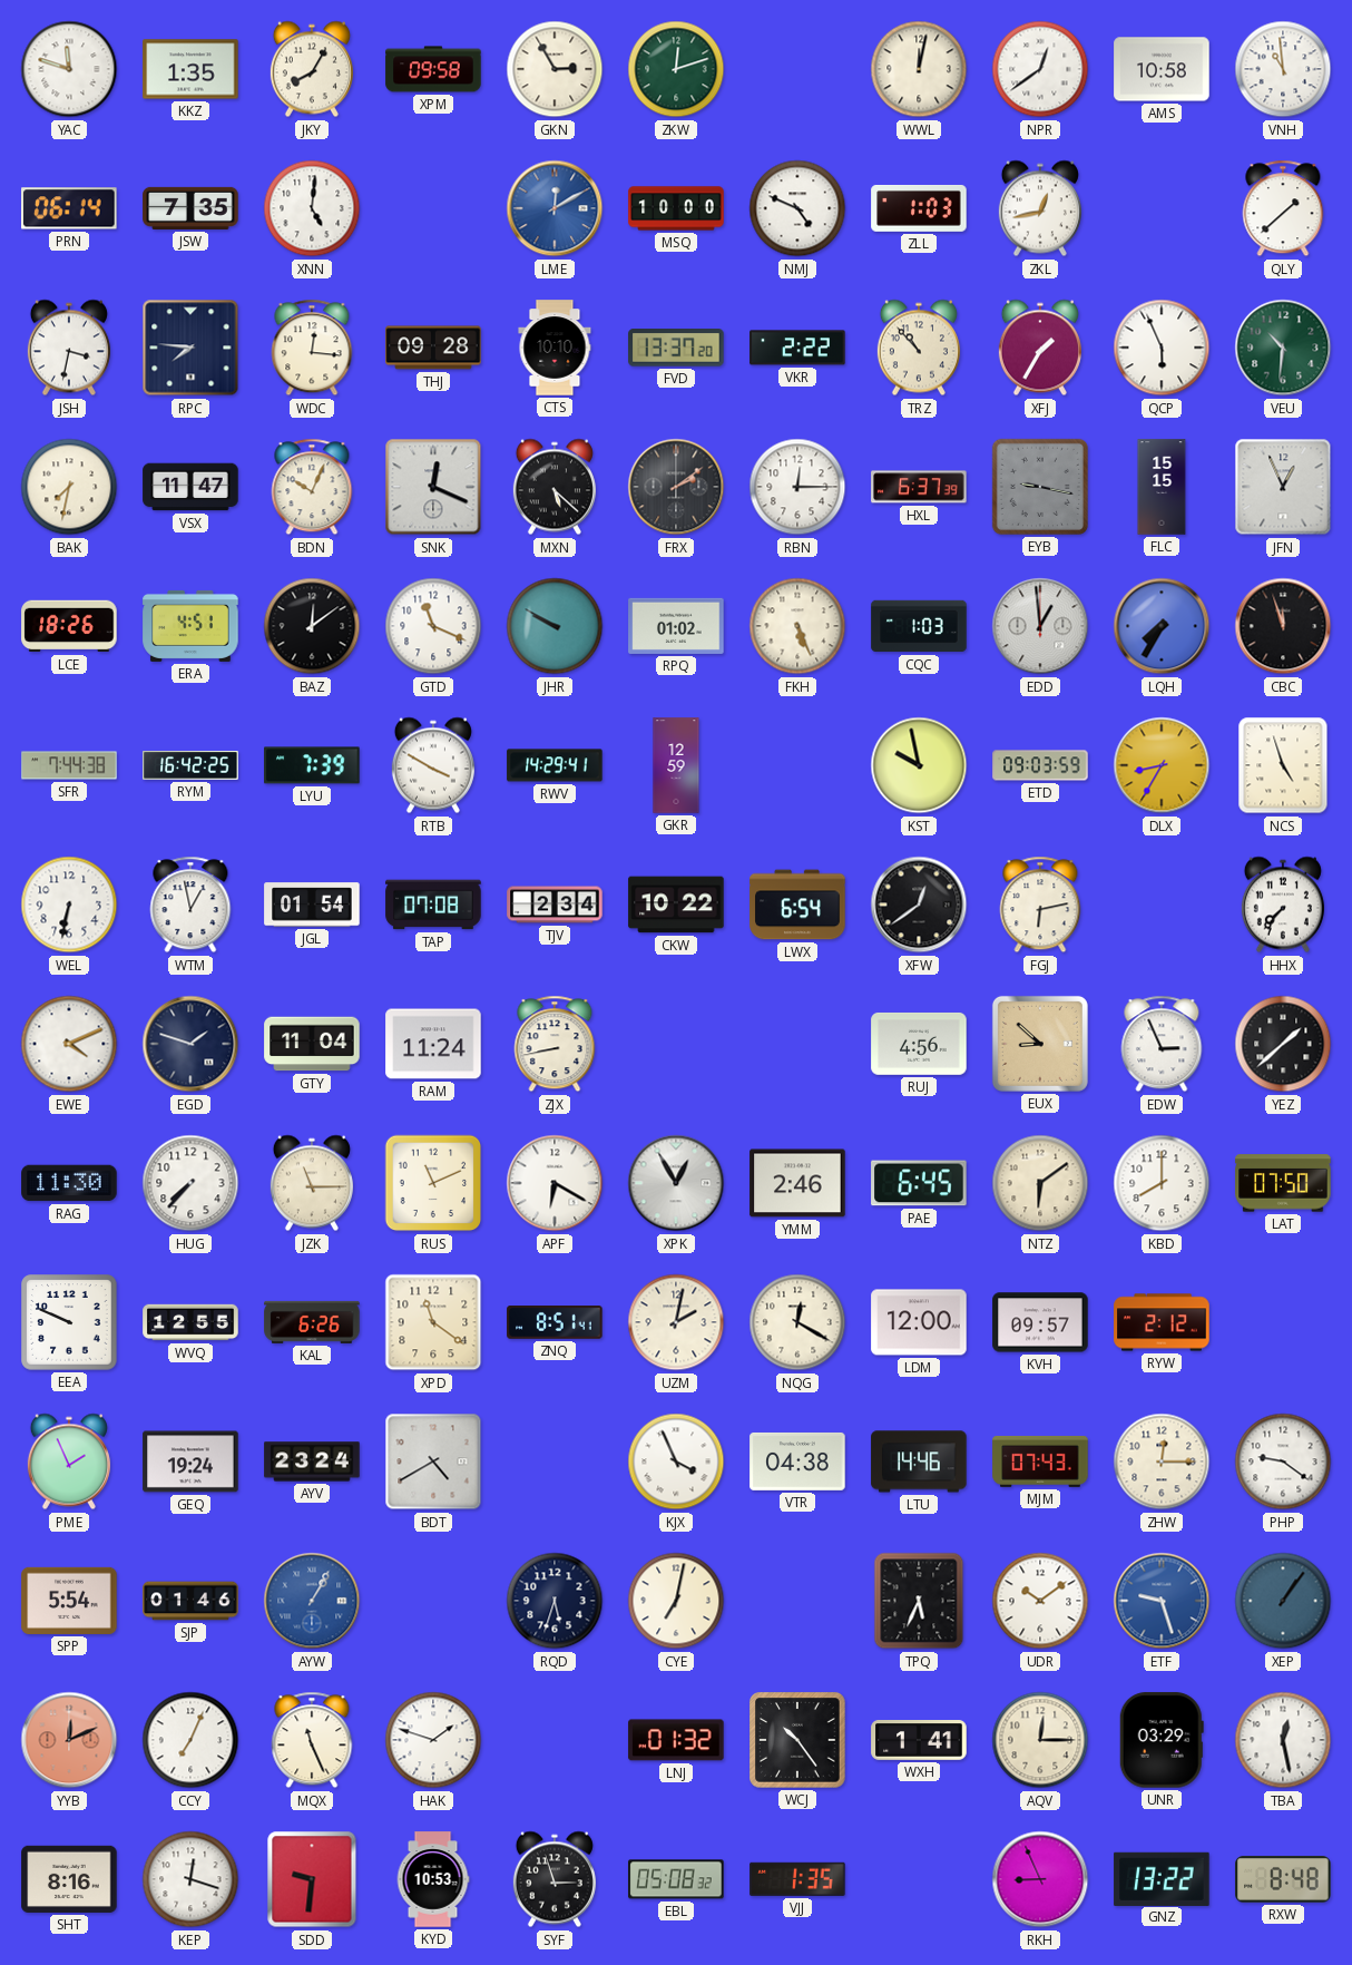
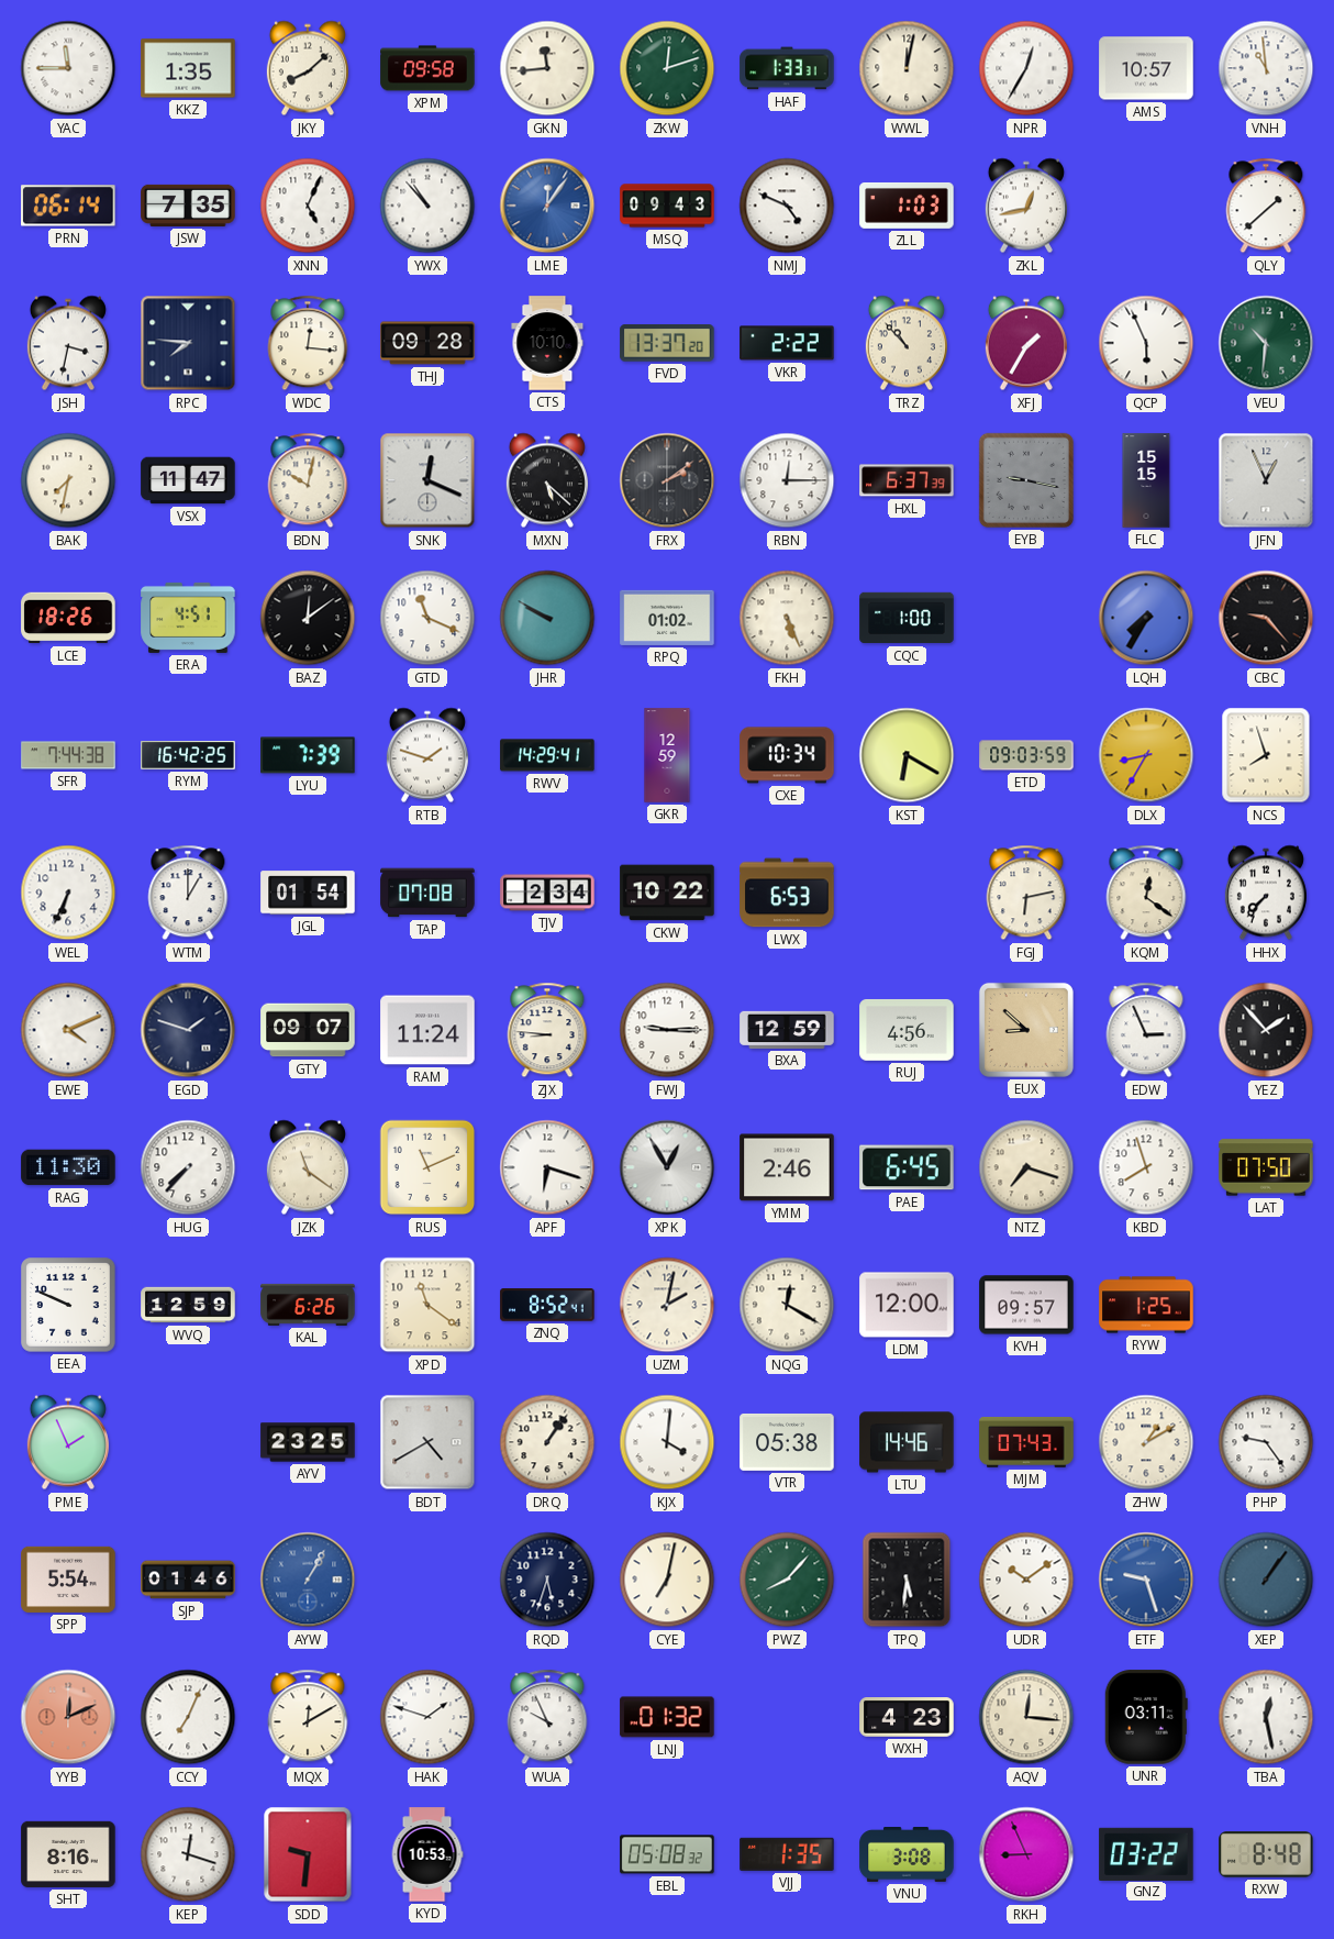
YAC: 11:48 -> 11:45
JKY: 8:05 -> 8:08
GKN: 2:55 -> 11:44
HAF: none -> 1:33
NPR: 12:39 -> 12:35
AMS: 10:58 -> 10:57
XNN: 5:01 -> 5:04
YWX: none -> 10:53
LME: 12:10 -> 12:06
MSQ: 10:00 -> 09:43
BDN: 10:04 -> 10:02
CQC: 1:03 -> 1:00
EDD: 12:59 -> none
CBC: 11:57 -> 9:23
RTB: 3:50 -> 1:48
CXE: none -> 10:34
KST: 9:58 -> 6:20
NCS: 4:57 -> 7:57
WEL: 6:32 -> 6:34
WTM: 12:58 -> 1:00
LWX: 6:54 -> 6:53
XFW: 12:39 -> none
KQM: none -> 12:21
GTY: 11:04 -> 09:07
ZJX: 8:43 -> 8:46
FWJ: none -> 9:15
BXA: none -> 12:59
YEZ: 1:38 -> 1:53
JZK: 11:15 -> 11:21
APF: 6:20 -> 6:18
NTZ: 6:09 -> 7:18
KBD: 8:00 -> 7:57
WVQ: 12:55 -> 12:59
ZNQ: 8:51 -> 8:52
RYW: 2:12 -> 1:25
GEQ: 19:24 -> none
AYV: 23:24 -> 23:25
DRQ: none -> 1:06
KJX: 3:56 -> 4:01
VTR: 04:38 -> 05:38
ZHW: 12:15 -> 1:10
PHP: 9:21 -> 9:24
PWZ: none -> 8:07
TPQ: 5:34 -> 5:31
MQX: 11:26 -> 12:10
WUA: none -> 9:56
WCJ: 10:24 -> none
WXH: 1:41 -> 4:23
AQV: 12:15 -> 12:16
UNR: 03:29 -> 03:11
SYF: 2:57 -> none
VNU: none -> 3:08
GNZ: 13:22 -> 03:22
